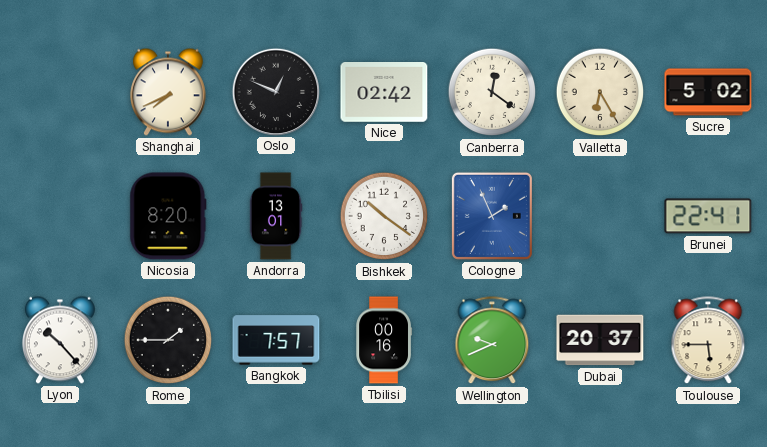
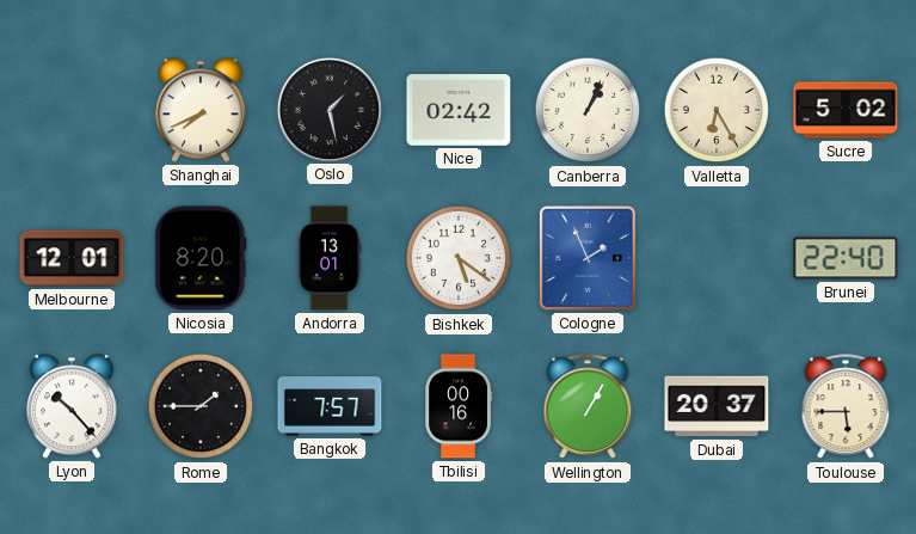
Oslo: 12:49 -> 1:28
Canberra: 12:21 -> 1:04
Melbourne: none -> 12:01
Bishkek: 10:21 -> 5:21
Brunei: 22:41 -> 22:40
Wellington: 9:41 -> 1:05
